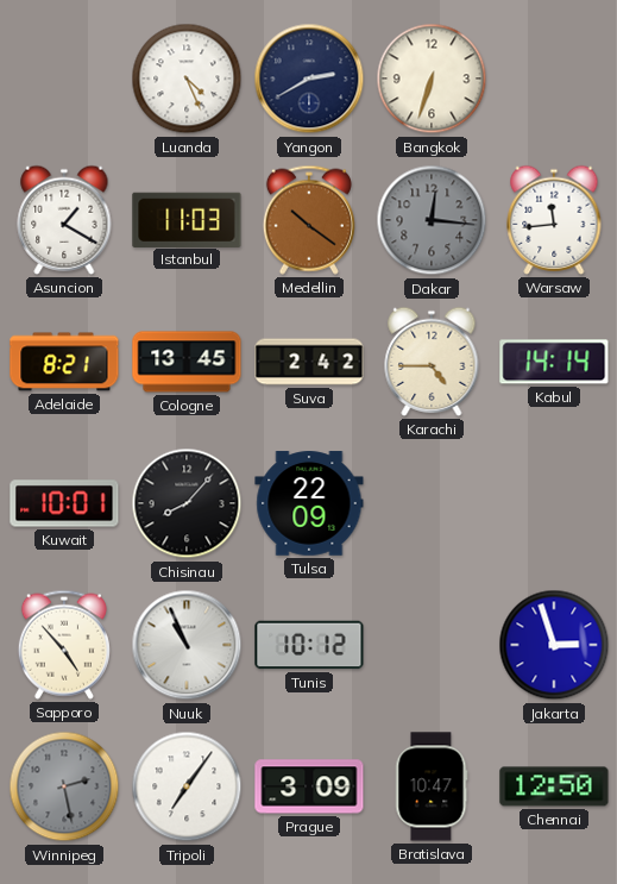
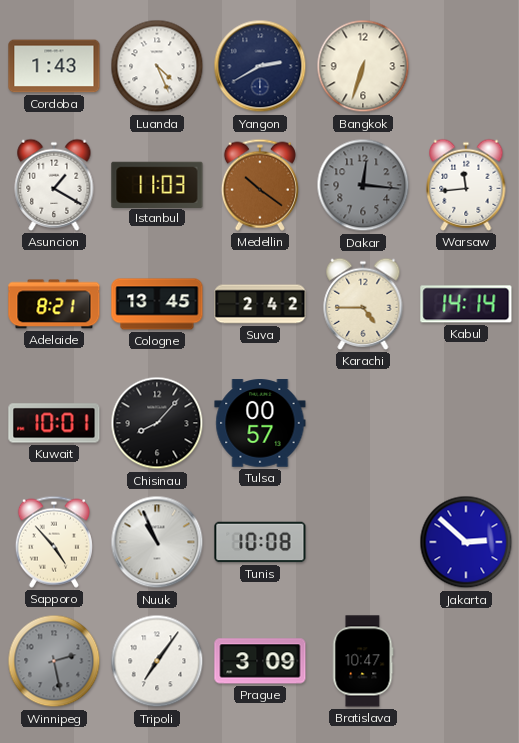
Cordoba: none -> 1:43
Tulsa: 22:09 -> 00:57
Tunis: 10:12 -> 10:08
Jakarta: 2:57 -> 2:52
Chennai: 12:50 -> none
